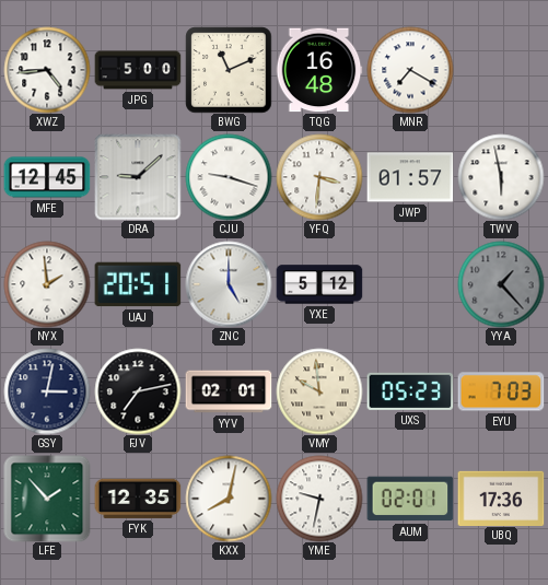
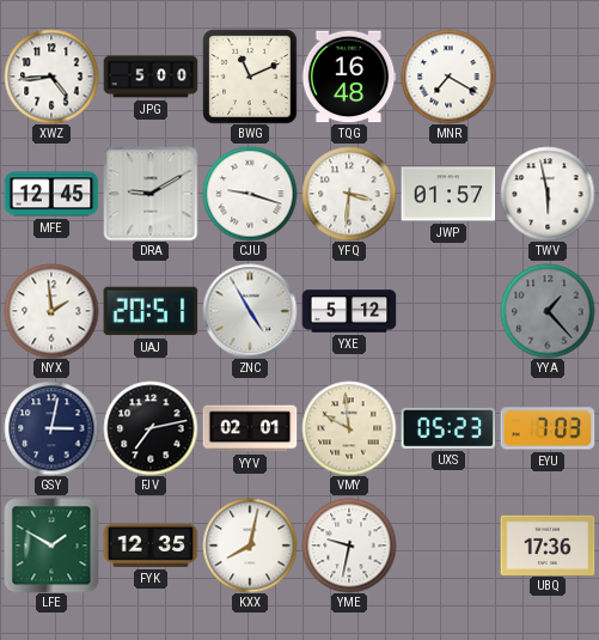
DRA: 9:08 -> 9:10
ZNC: 5:00 -> 4:55
LFE: 1:53 -> 1:50
AUM: 02:01 -> none
